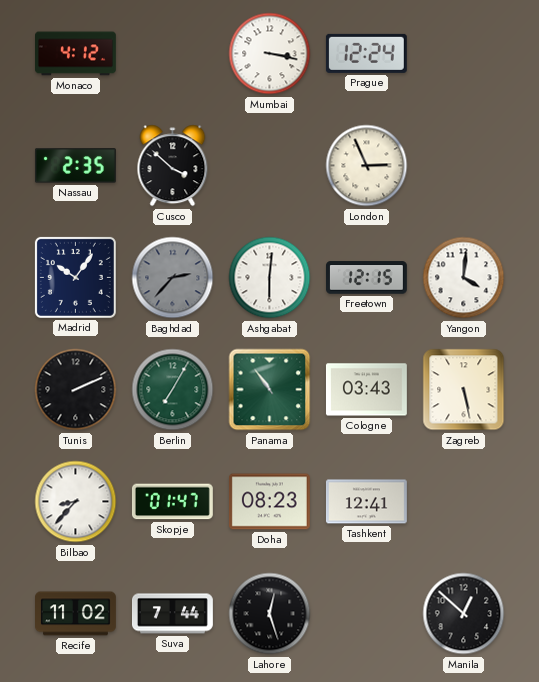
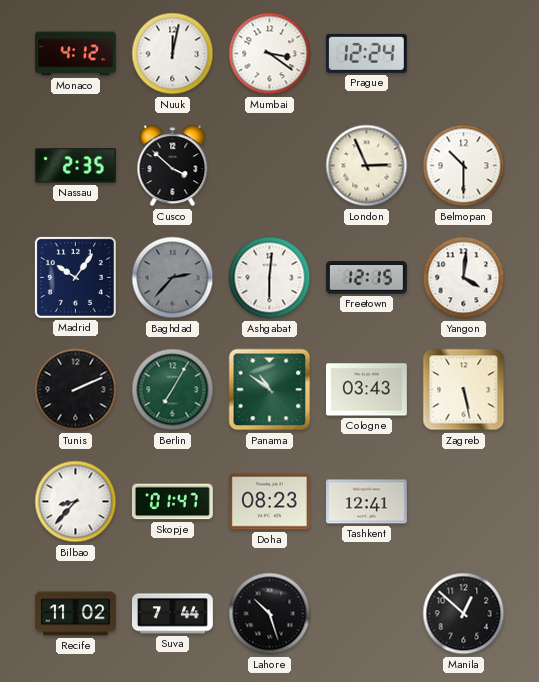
Nuuk: none -> 12:02
Mumbai: 3:17 -> 3:21
Belmopan: none -> 10:30
Panama: 10:54 -> 10:51
Lahore: 12:27 -> 10:27
